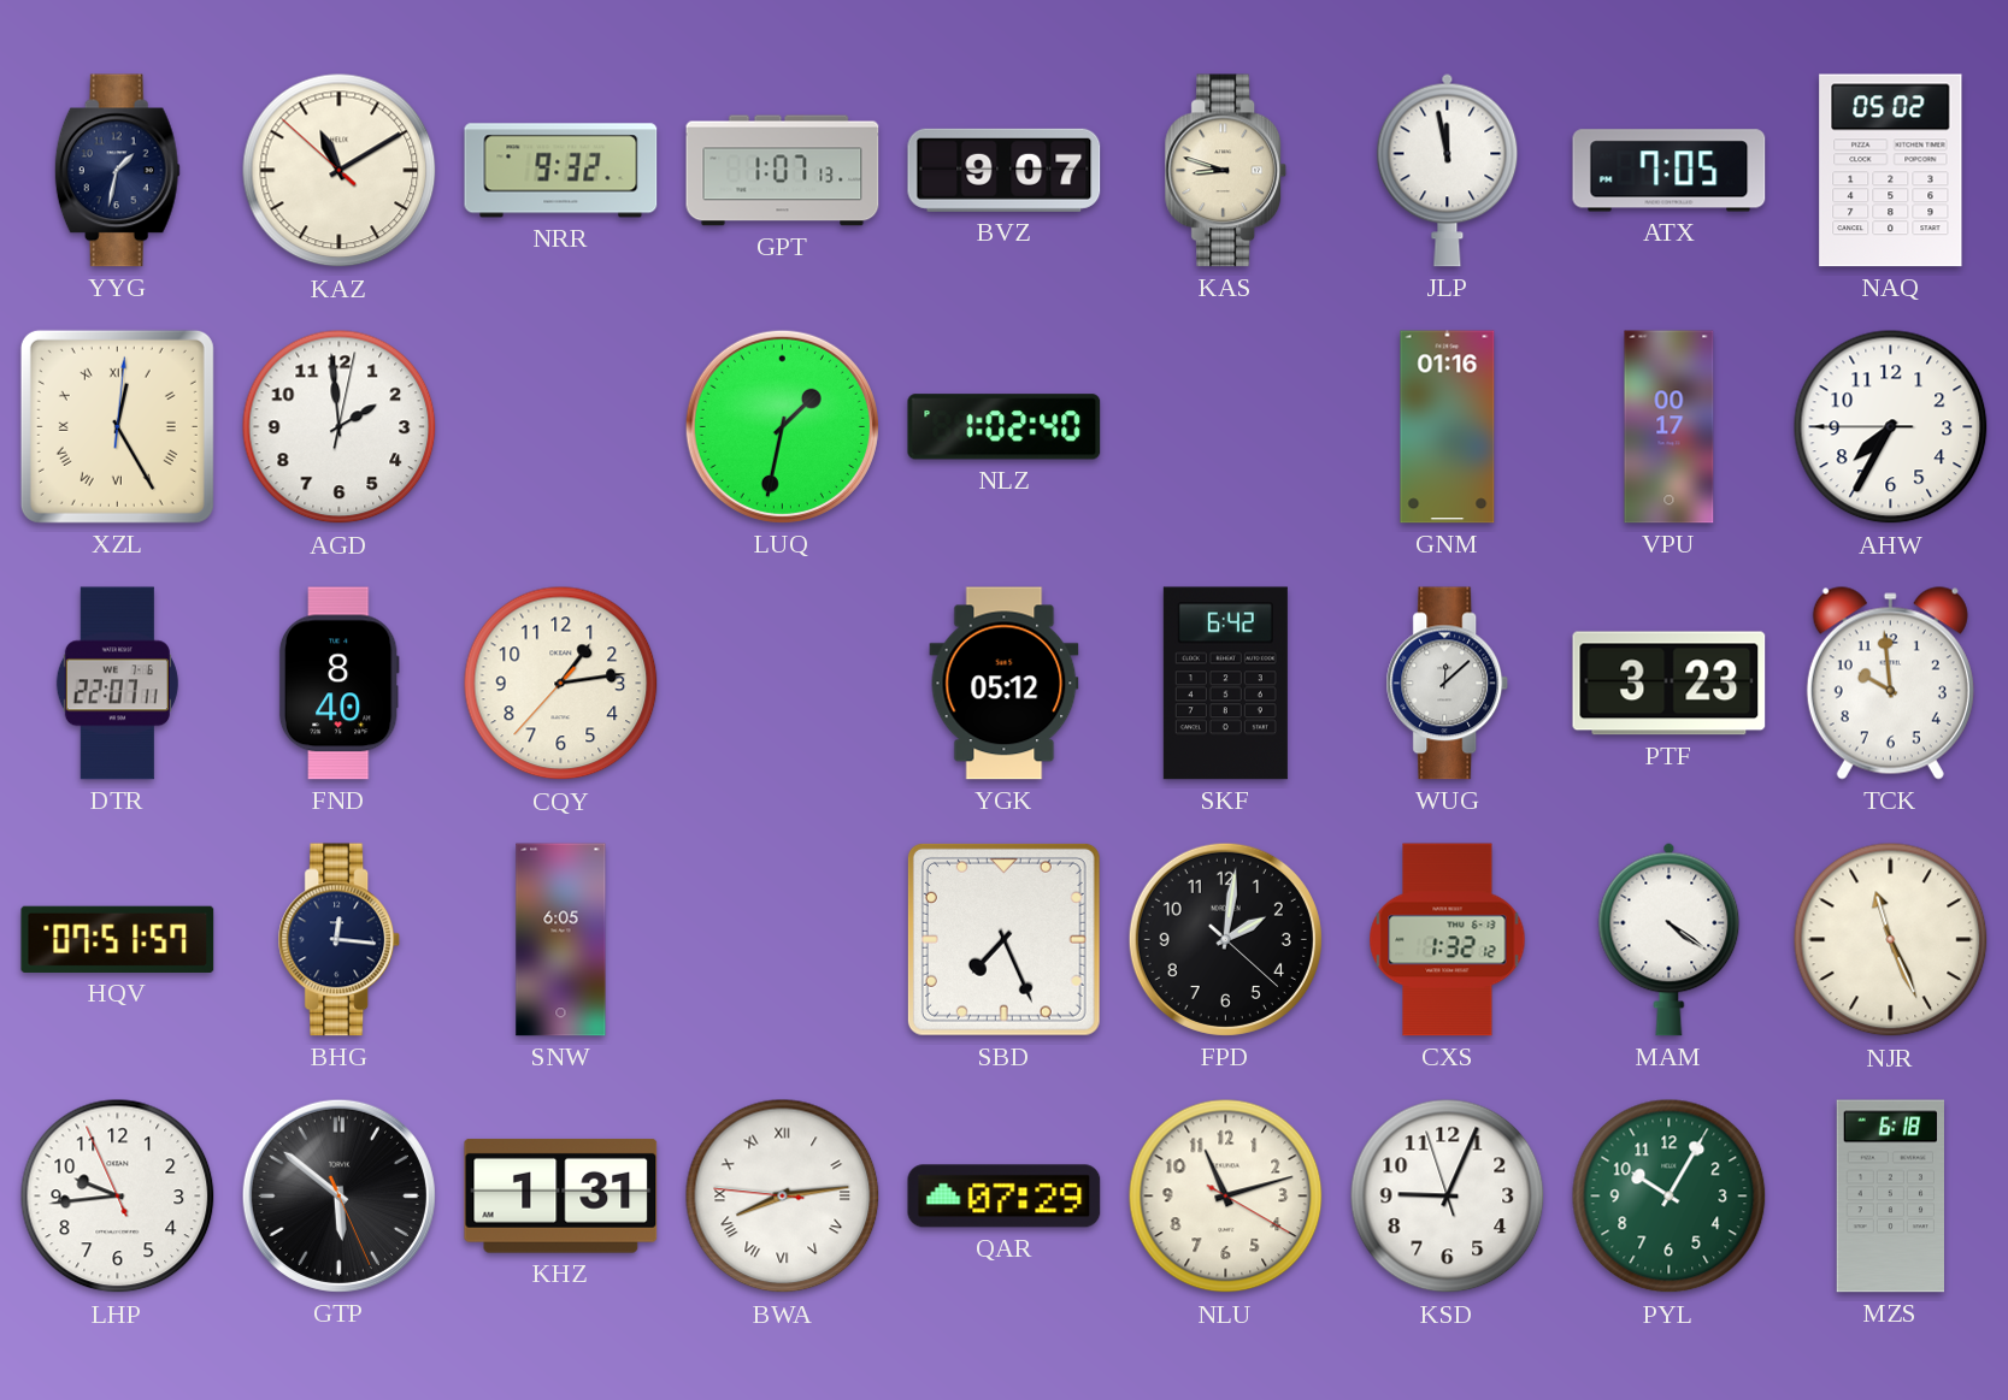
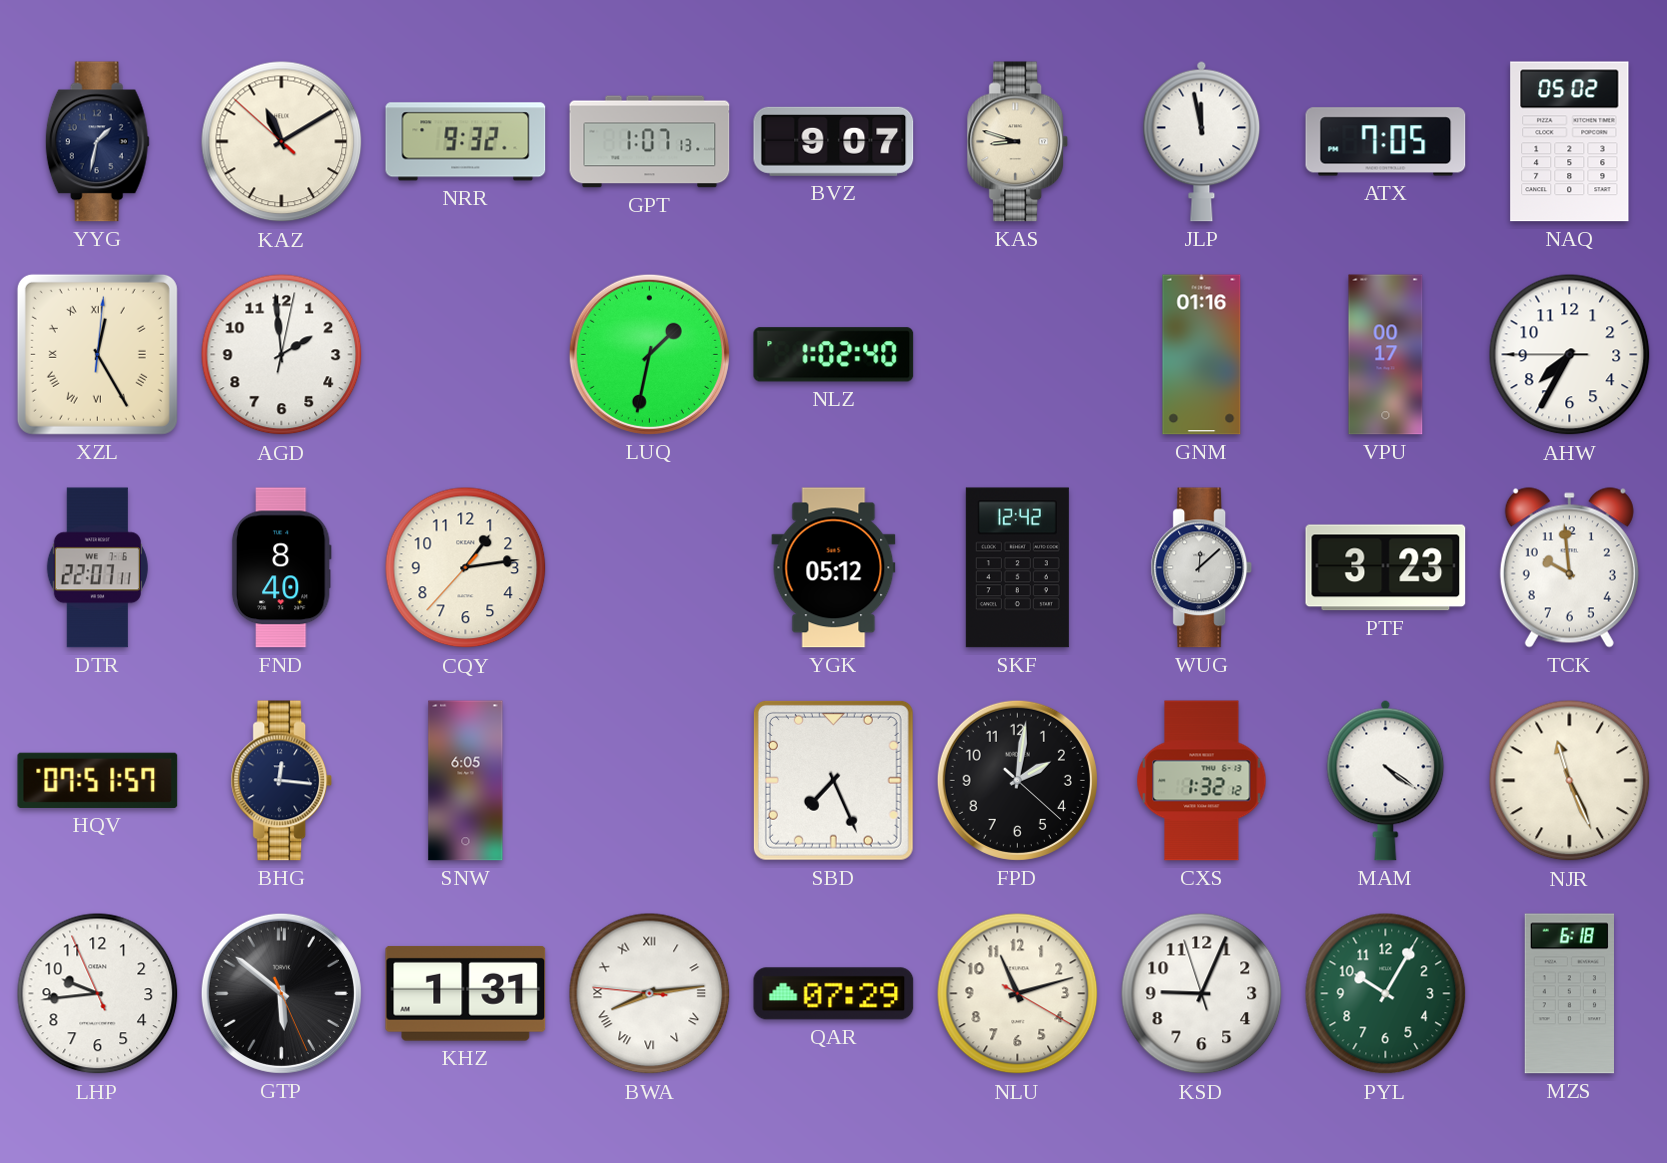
SKF: 6:42 -> 12:42
